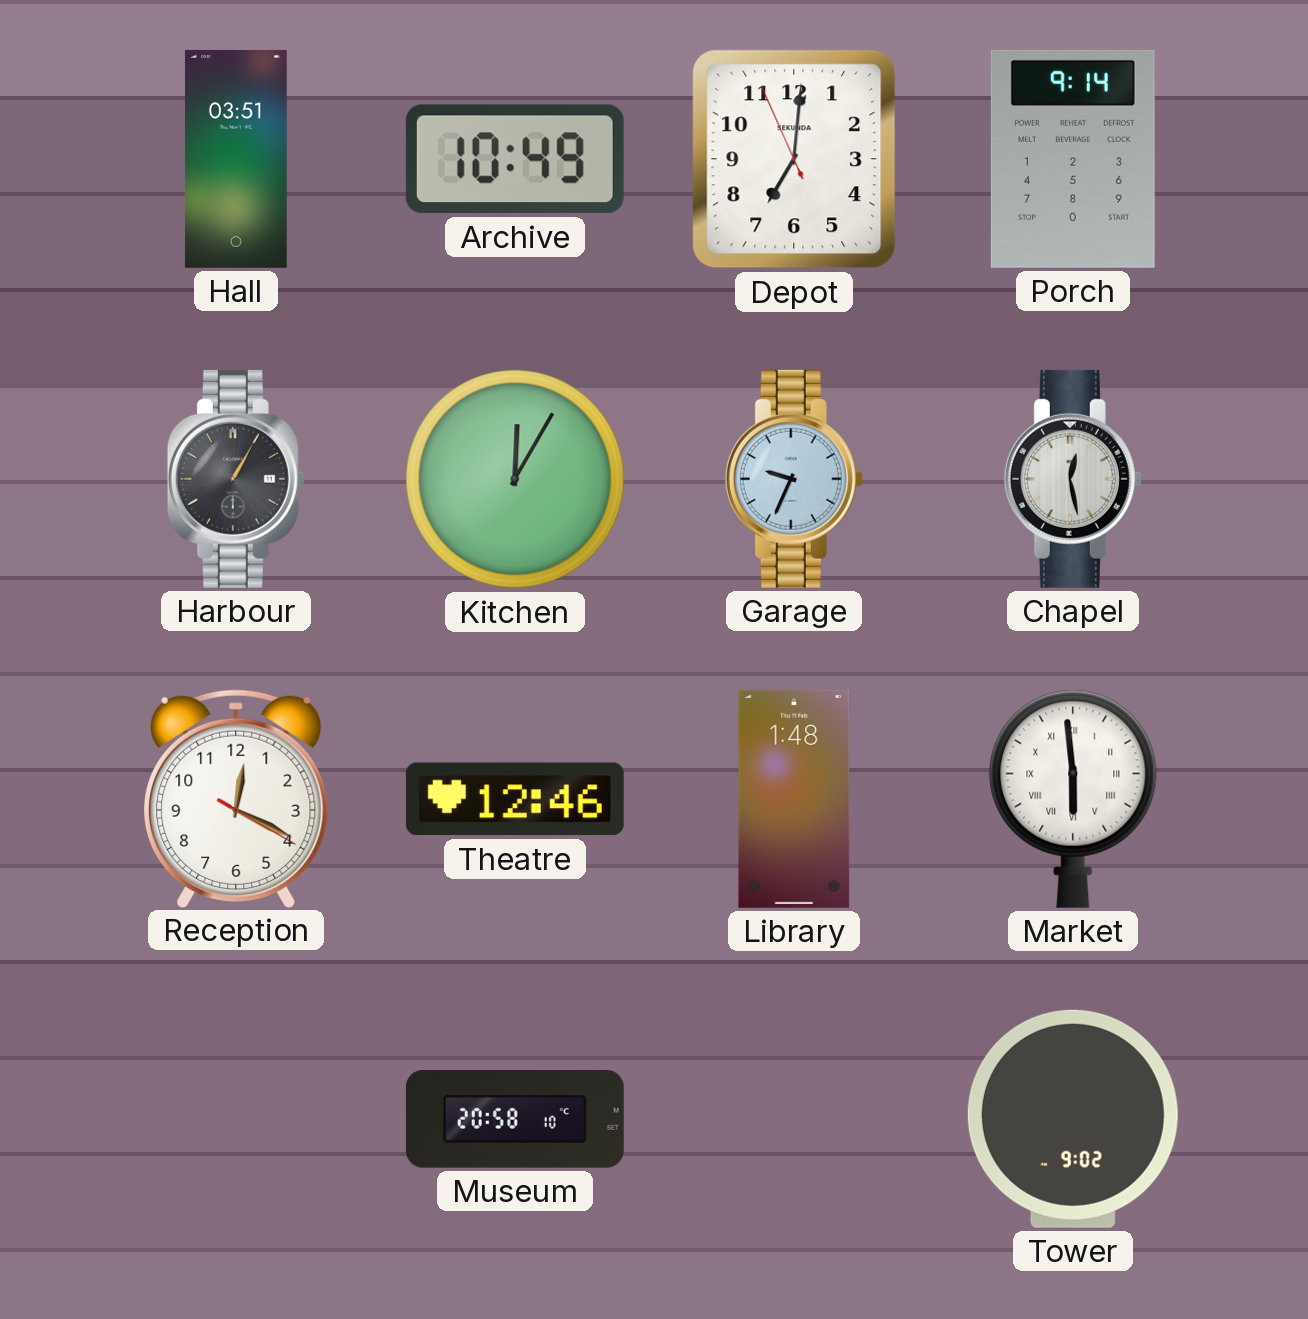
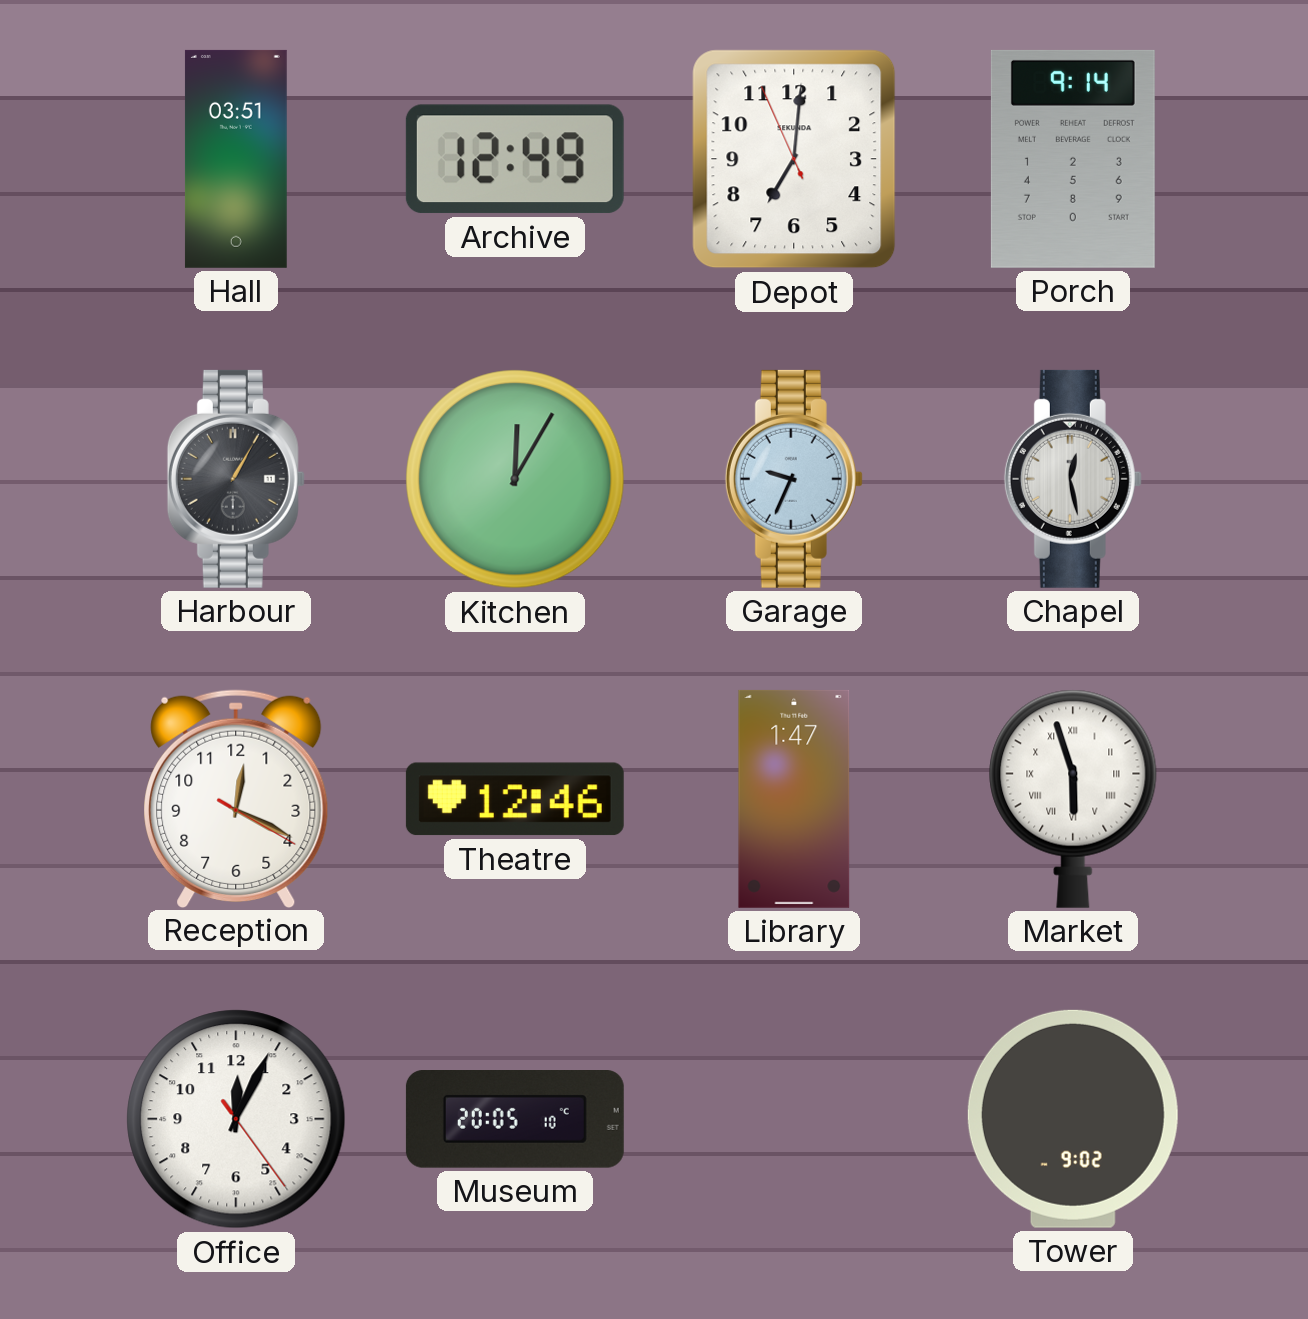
Archive: 10:49 -> 12:49
Library: 1:48 -> 1:47
Market: 5:59 -> 5:57
Office: none -> 12:04
Museum: 20:58 -> 20:05
